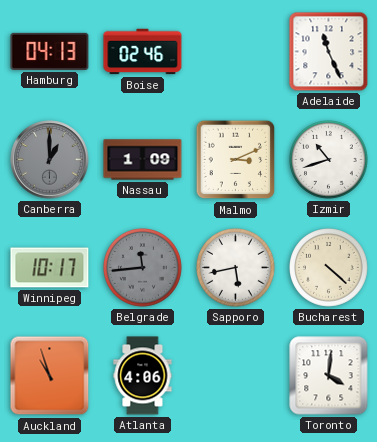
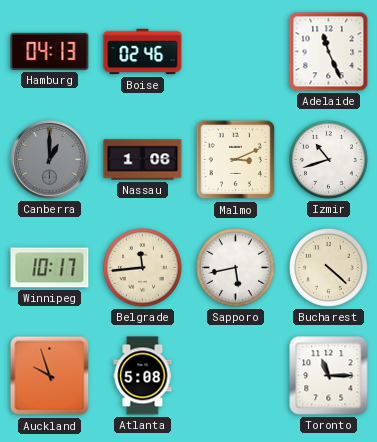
Nassau: 1:09 -> 1:06
Belgrade dial: grey -> cream
Auckland: 10:57 -> 9:57
Atlanta: 4:06 -> 5:08
Toronto: 4:01 -> 11:15
